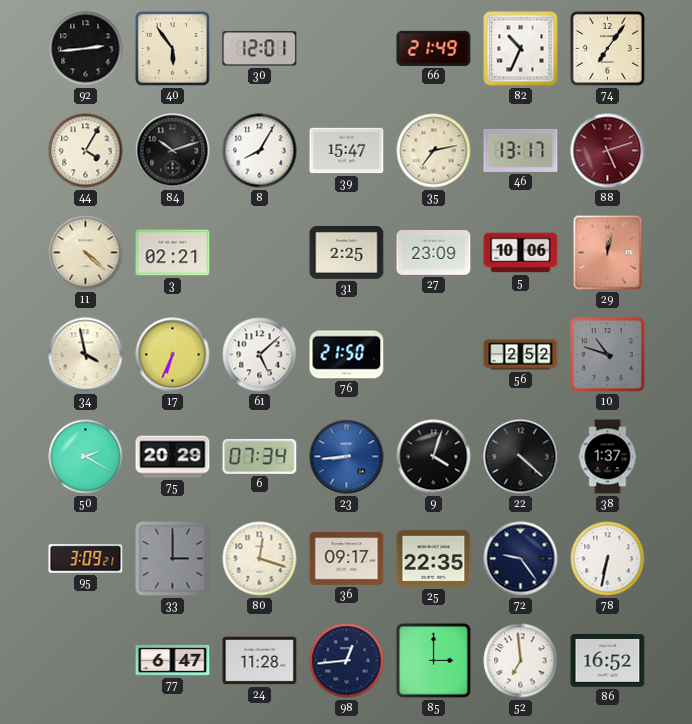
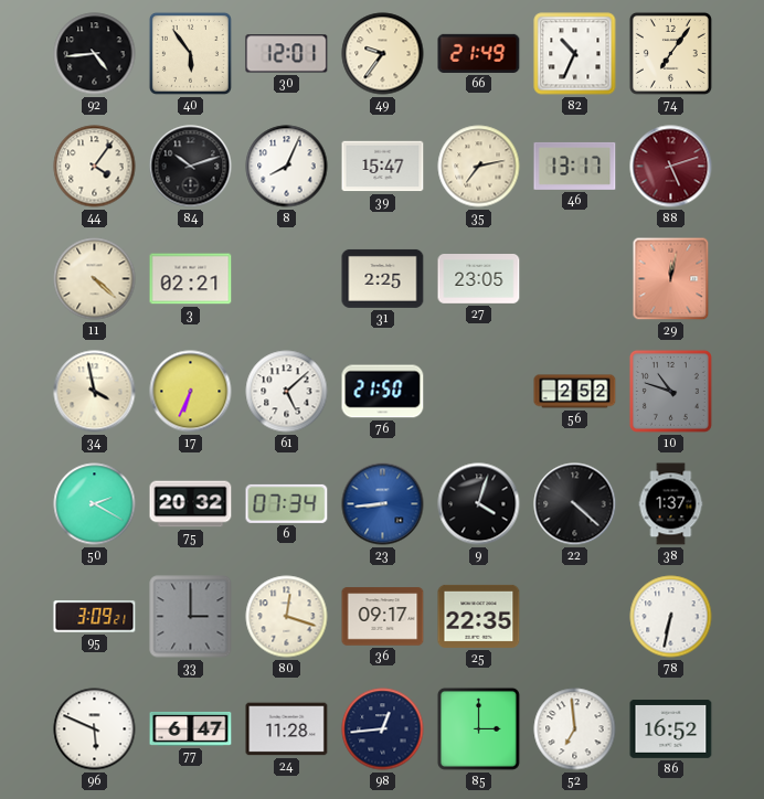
92: 2:44 -> 4:44
49: none -> 9:36
44: 4:05 -> 4:06
8: 8:05 -> 8:04
27: 23:09 -> 23:05
5: 10:06 -> none
75: 20:29 -> 20:32
72: 9:24 -> none
96: none -> 5:49
